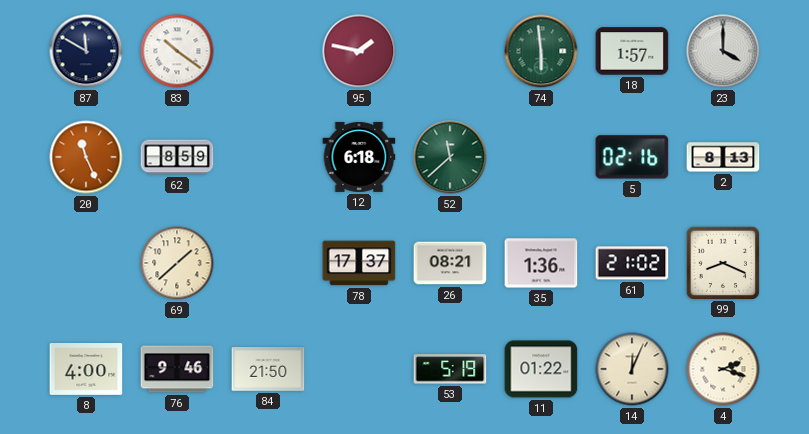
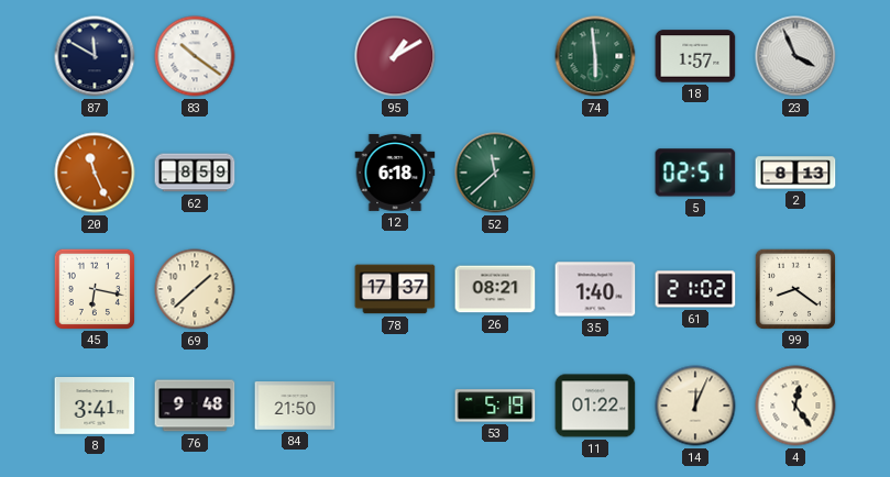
95: 1:47 -> 1:10
23: 4:00 -> 3:56
5: 02:16 -> 02:51
45: none -> 6:17
35: 1:36 -> 1:40
99: 8:19 -> 8:21
8: 4:00 -> 3:41
76: 9:46 -> 9:48
4: 2:18 -> 12:24
